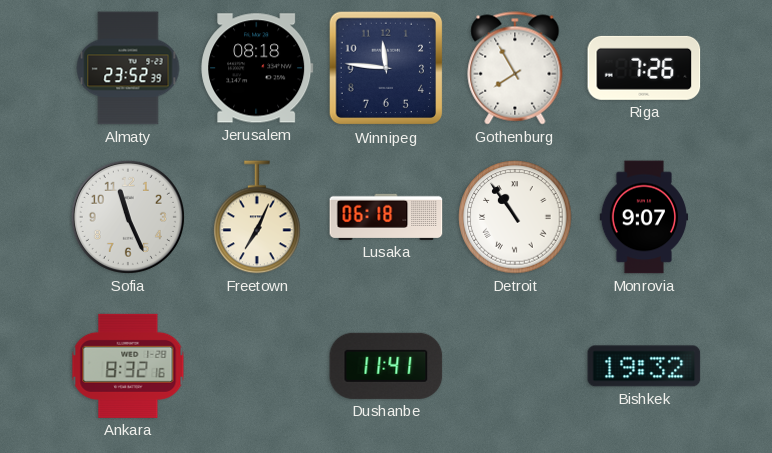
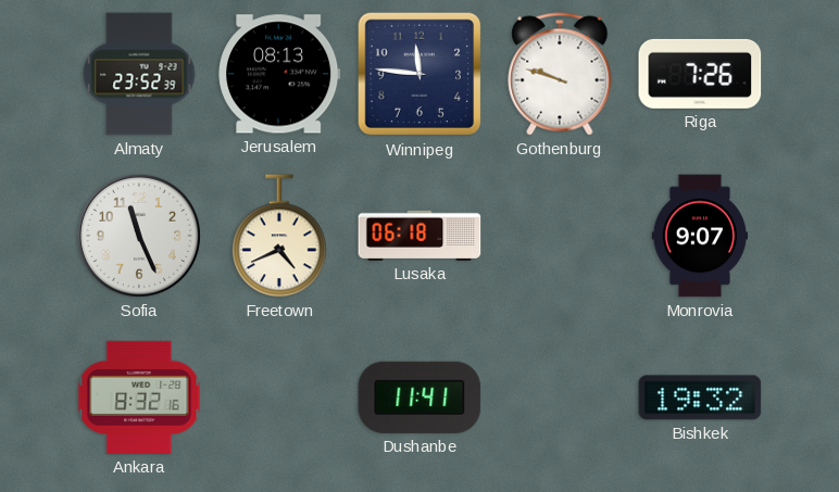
Jerusalem: 08:18 -> 08:13
Gothenburg: 7:55 -> 9:48
Freetown: 7:04 -> 4:41
Detroit: 10:54 -> none
